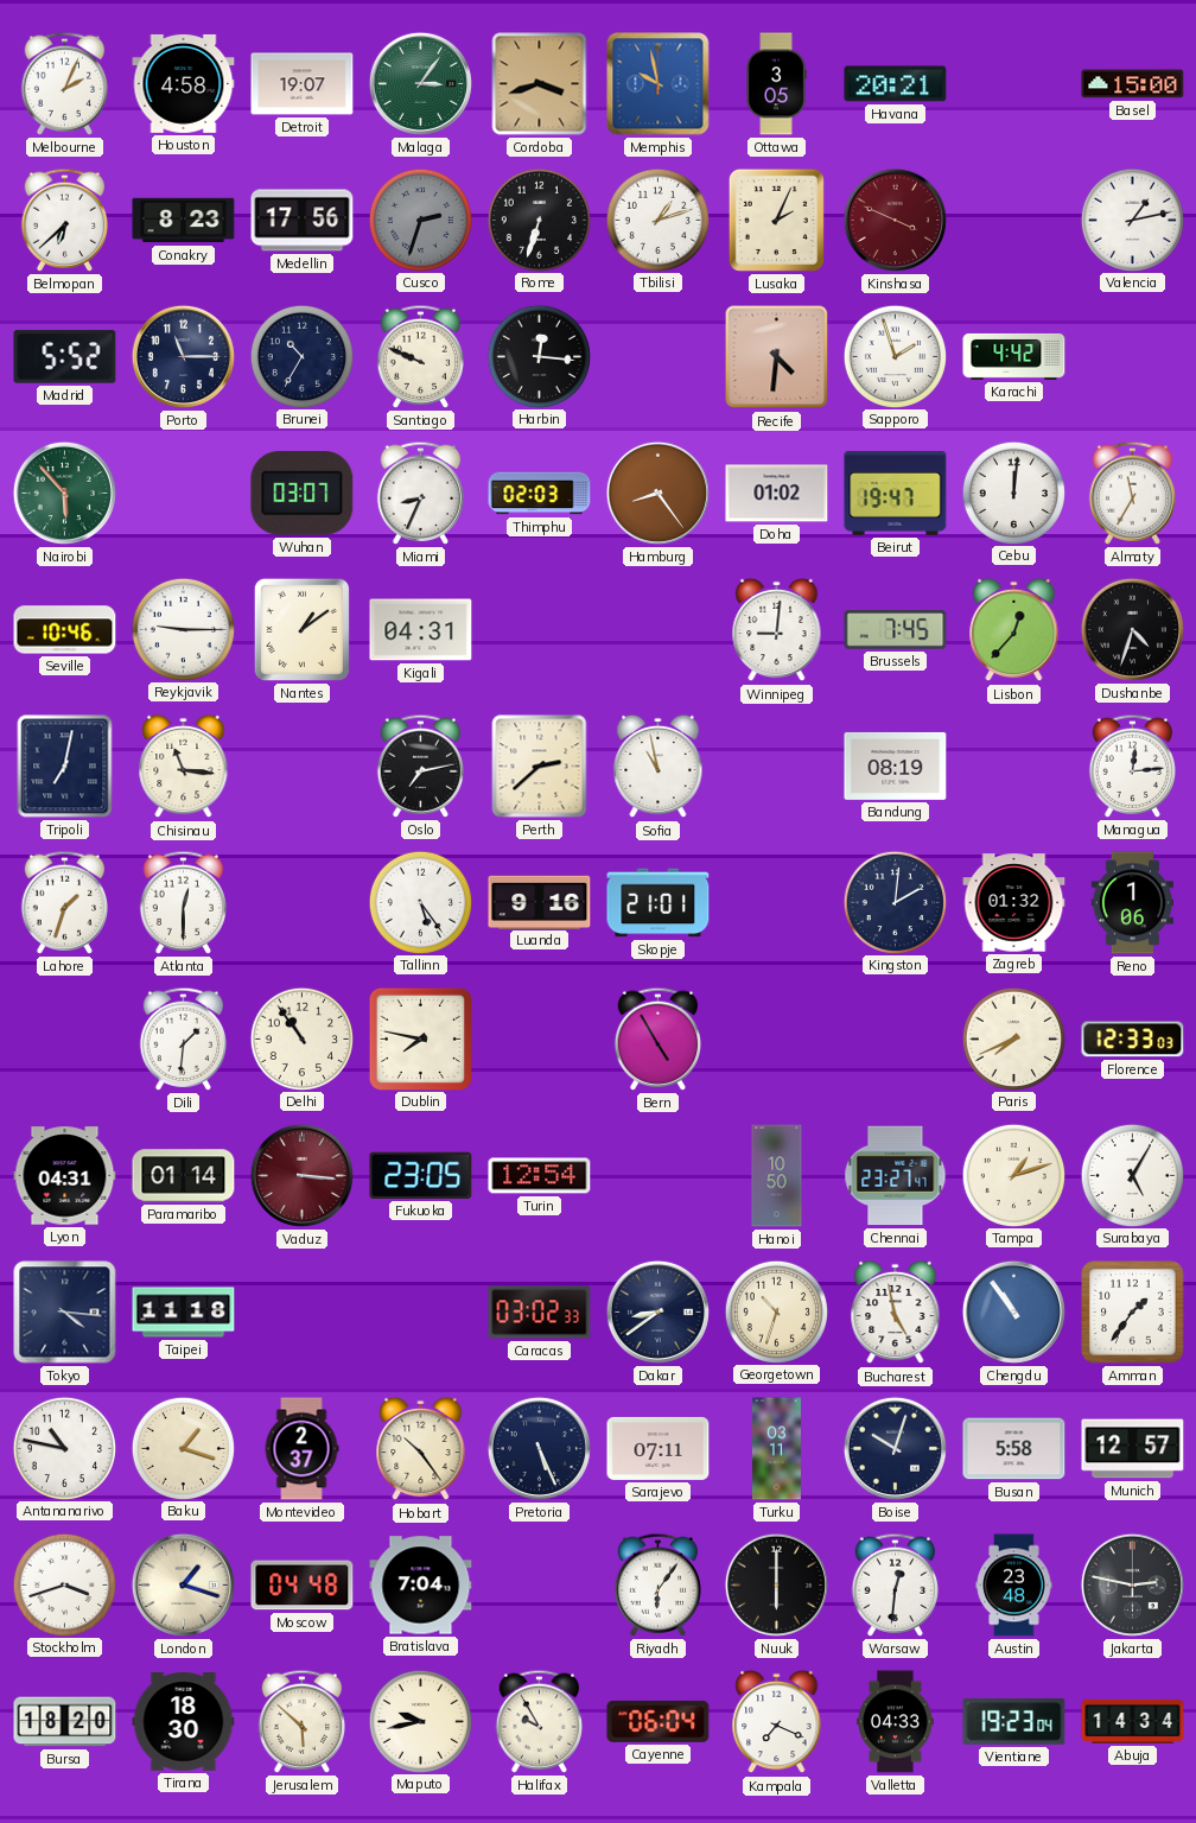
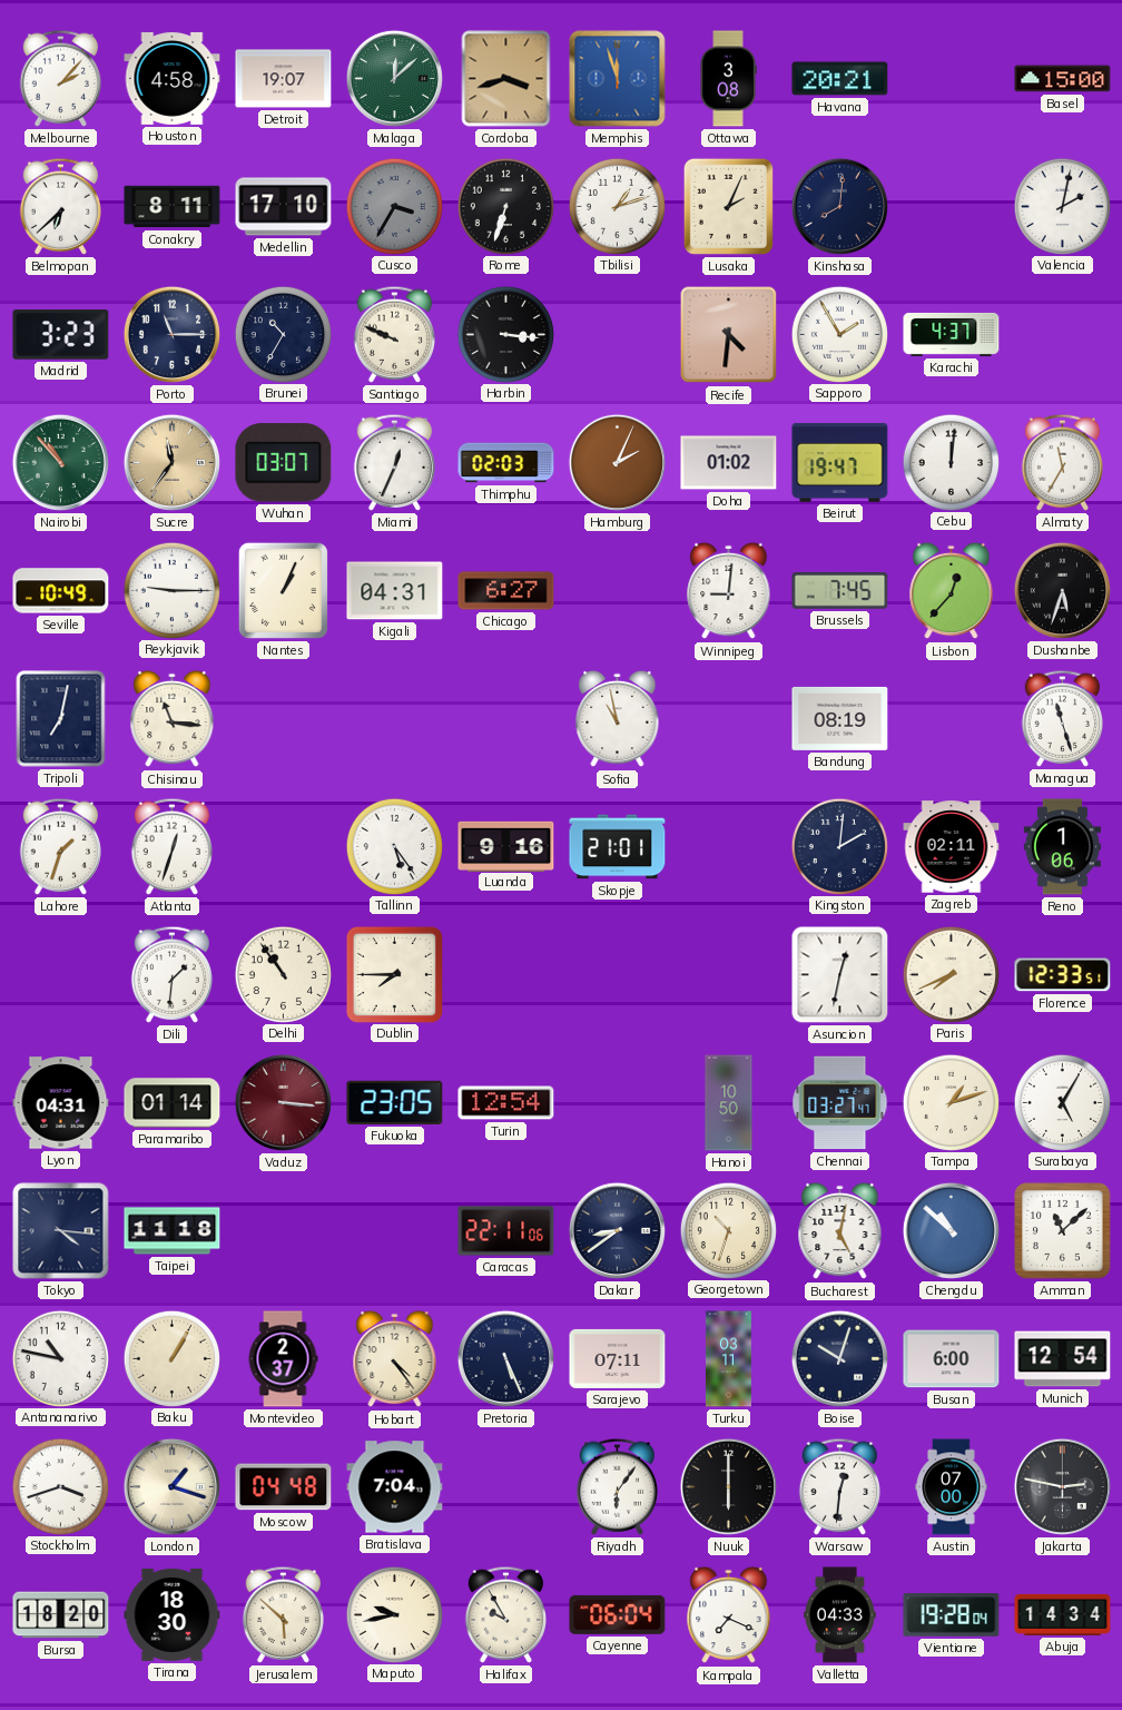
Melbourne: 2:04 -> 2:07
Malaga: 3:06 -> 12:08
Memphis: 9:58 -> 11:57
Ottawa: 3:05 -> 3:08
Conakry: 8:23 -> 8:11
Medellin: 17:56 -> 17:10
Cusco: 2:33 -> 3:35
Kinshasa: 3:49 -> 8:01
Kinshasa dial: burgundy -> navy
Valencia: 1:13 -> 2:02
Madrid: 5:52 -> 3:23
Harbin: 12:16 -> 3:16
Sapporo: 1:57 -> 1:55
Karachi: 4:42 -> 4:37
Nairobi: 5:53 -> 10:53
Sucre: none -> 11:36
Miami: 8:34 -> 12:34
Hamburg: 8:24 -> 2:04
Seville: 10:46 -> 10:49
Nantes: 1:09 -> 1:04
Chicago: none -> 6:27
Dushanbe: 4:33 -> 5:33
Oslo: 7:13 -> none
Perth: 2:38 -> none
Managua: 12:14 -> 11:27
Atlanta: 12:30 -> 12:33
Zagreb: 01:32 -> 02:11
Dublin: 7:47 -> 7:45
Bern: 4:55 -> none
Asuncion: none -> 12:32
Florence: 12:33:03 -> 12:33:51
Chennai: 23:27 -> 03:27
Caracas: 03:02 -> 22:11
Bucharest: 4:58 -> 5:02
Chengdu: 10:54 -> 10:52
Amman: 1:36 -> 11:08
Baku: 1:18 -> 1:05
Hobart: 10:24 -> 4:24
Busan: 5:58 -> 6:00
Munich: 12:57 -> 12:54
Austin: 23:48 -> 07:00
Vientiane: 19:23 -> 19:28
